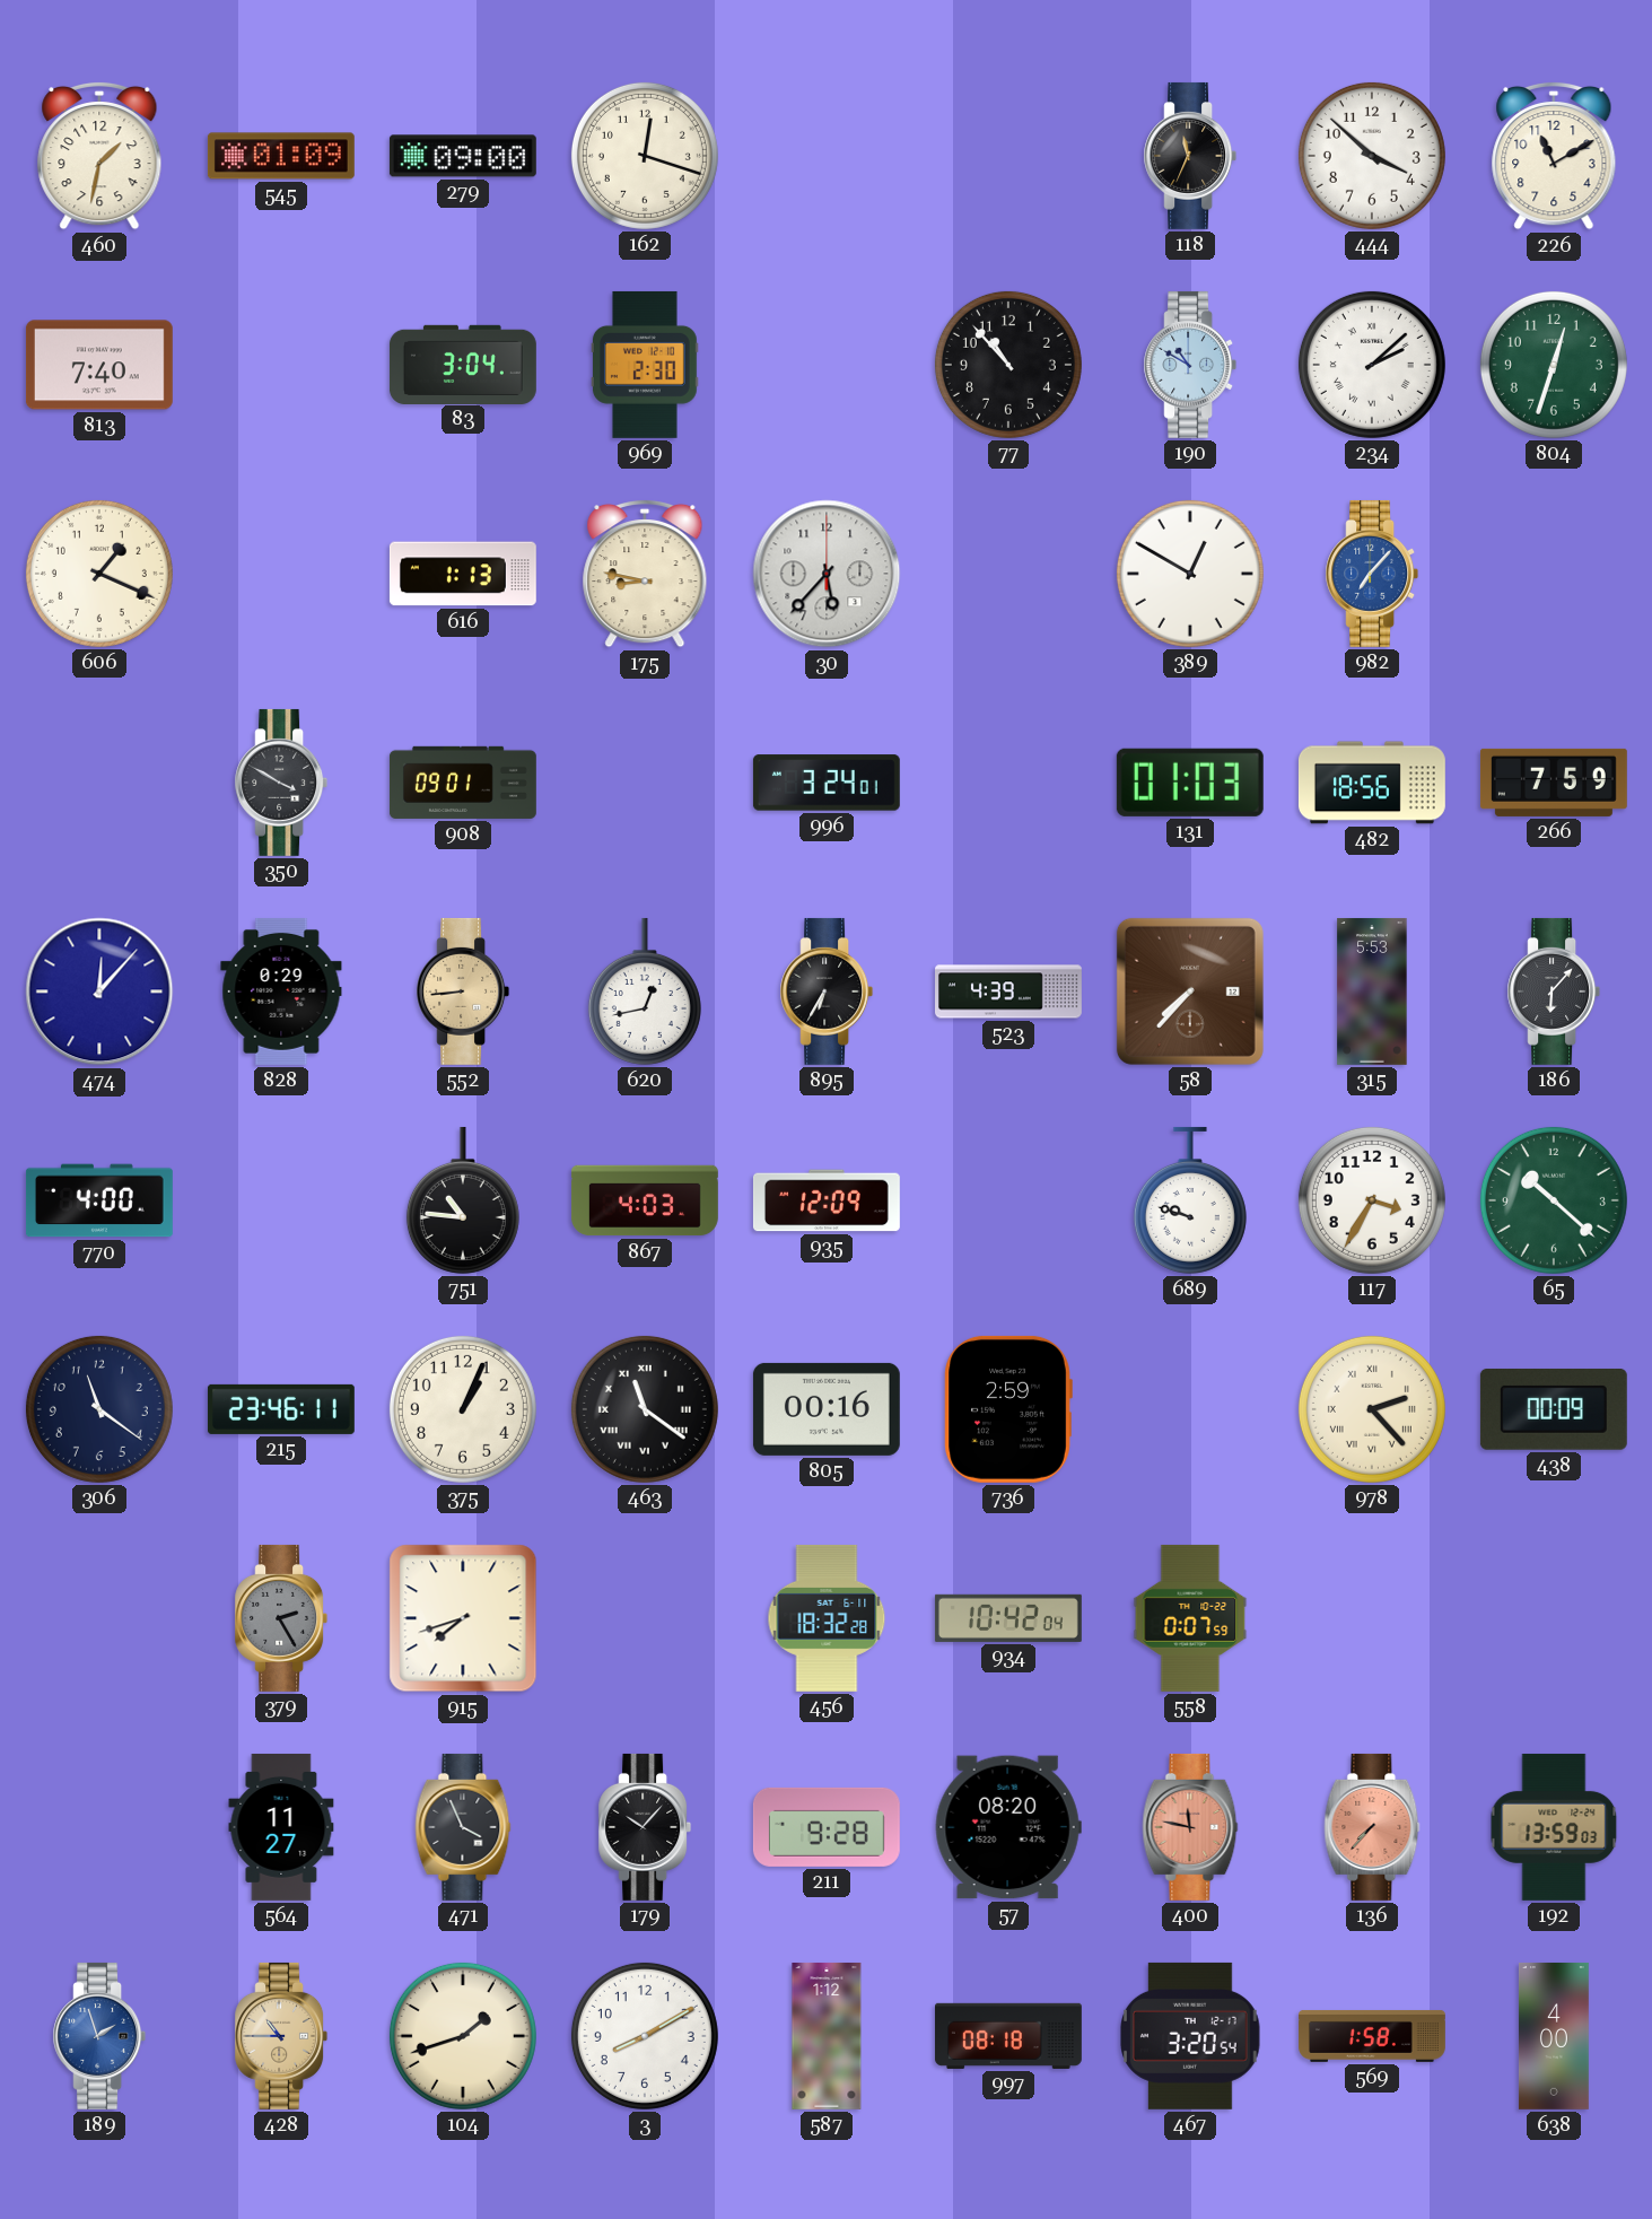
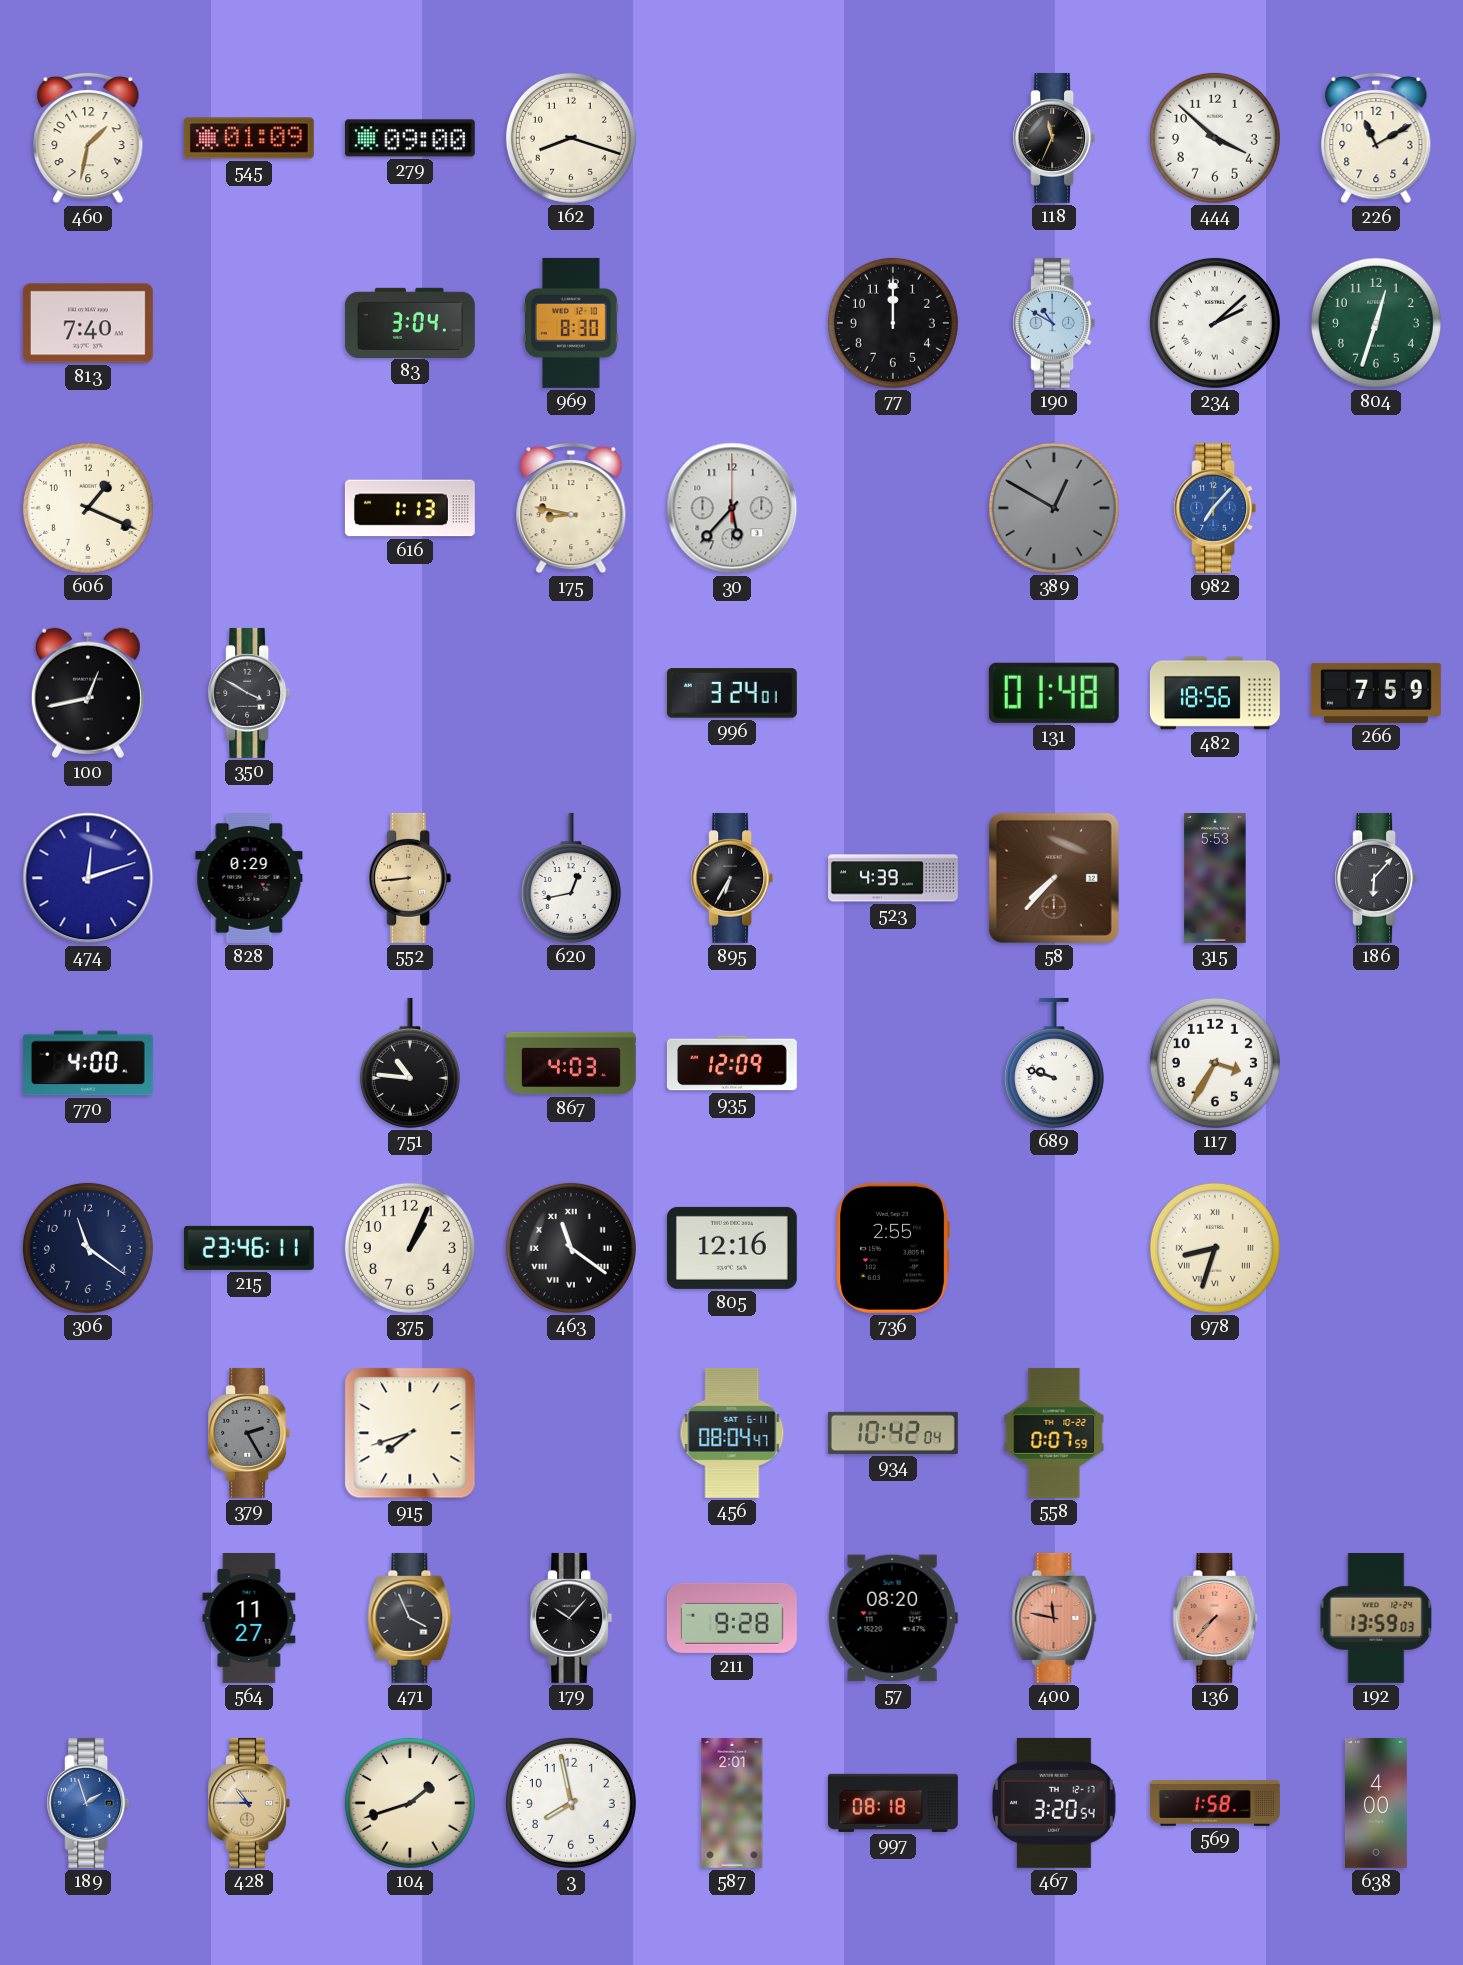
162: 12:18 -> 8:18
969: 2:30 -> 8:30
77: 10:53 -> 12:00
389 dial: white -> grey
100: none -> 12:43
908: 09:01 -> none
131: 01:03 -> 01:48
474: 12:07 -> 12:12
65: 10:22 -> none
805: 00:16 -> 12:16
736: 2:59 -> 2:55
978: 2:23 -> 8:33
438: 00:09 -> none
456: 18:32 -> 08:04
3: 8:10 -> 7:58
587: 1:12 -> 2:01
